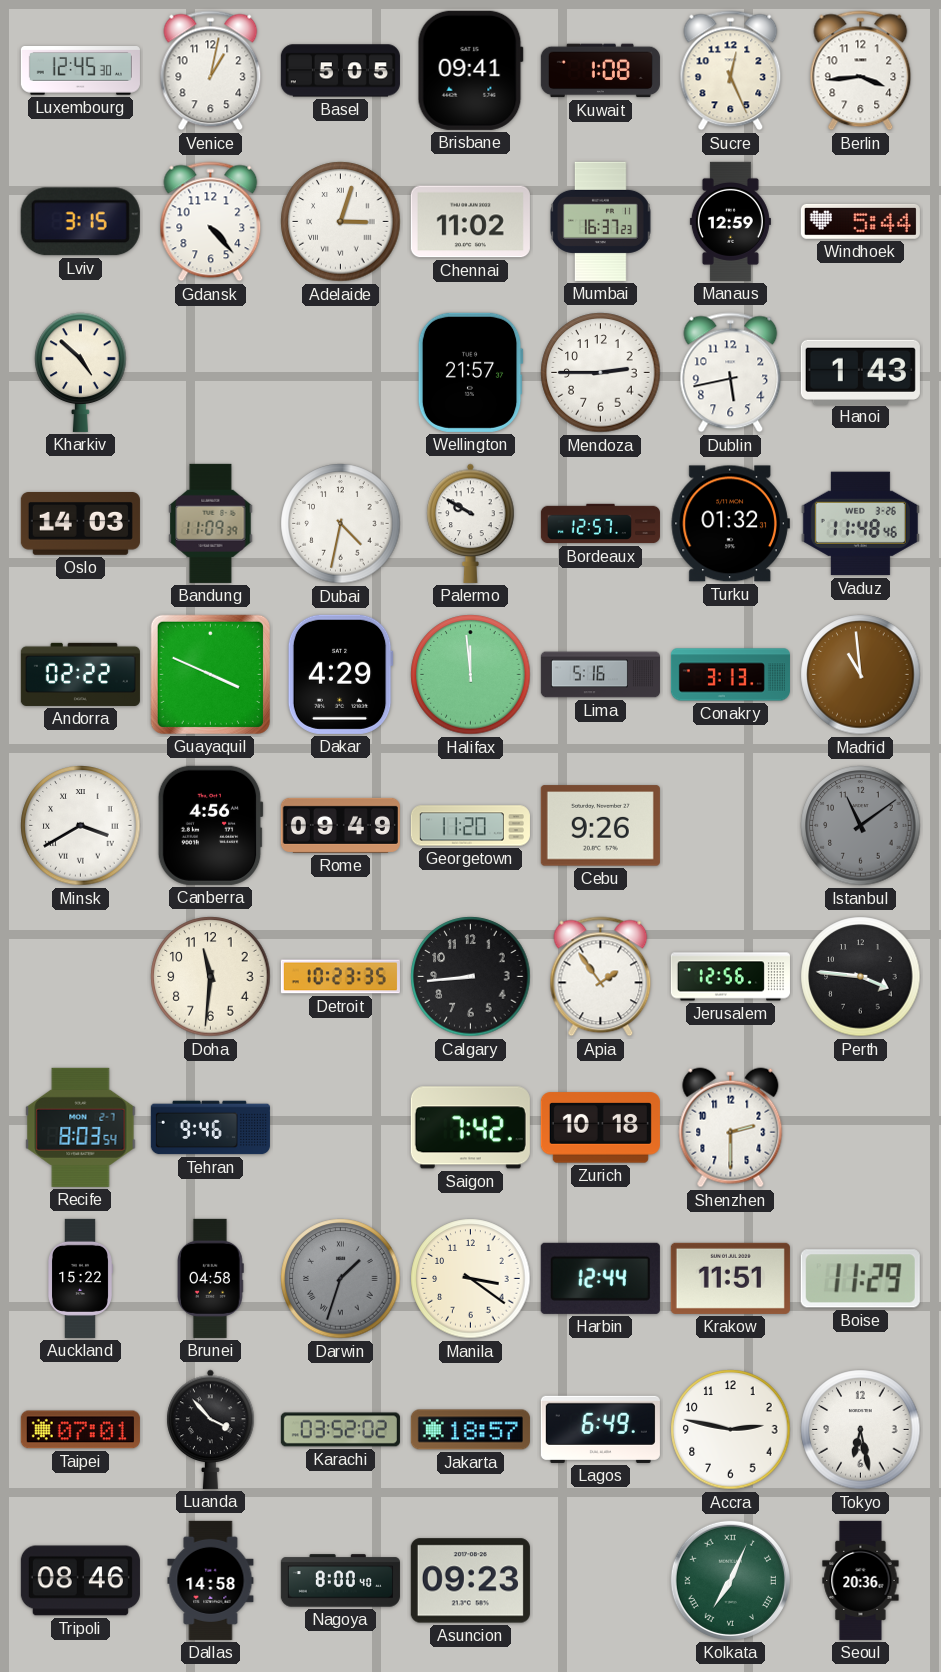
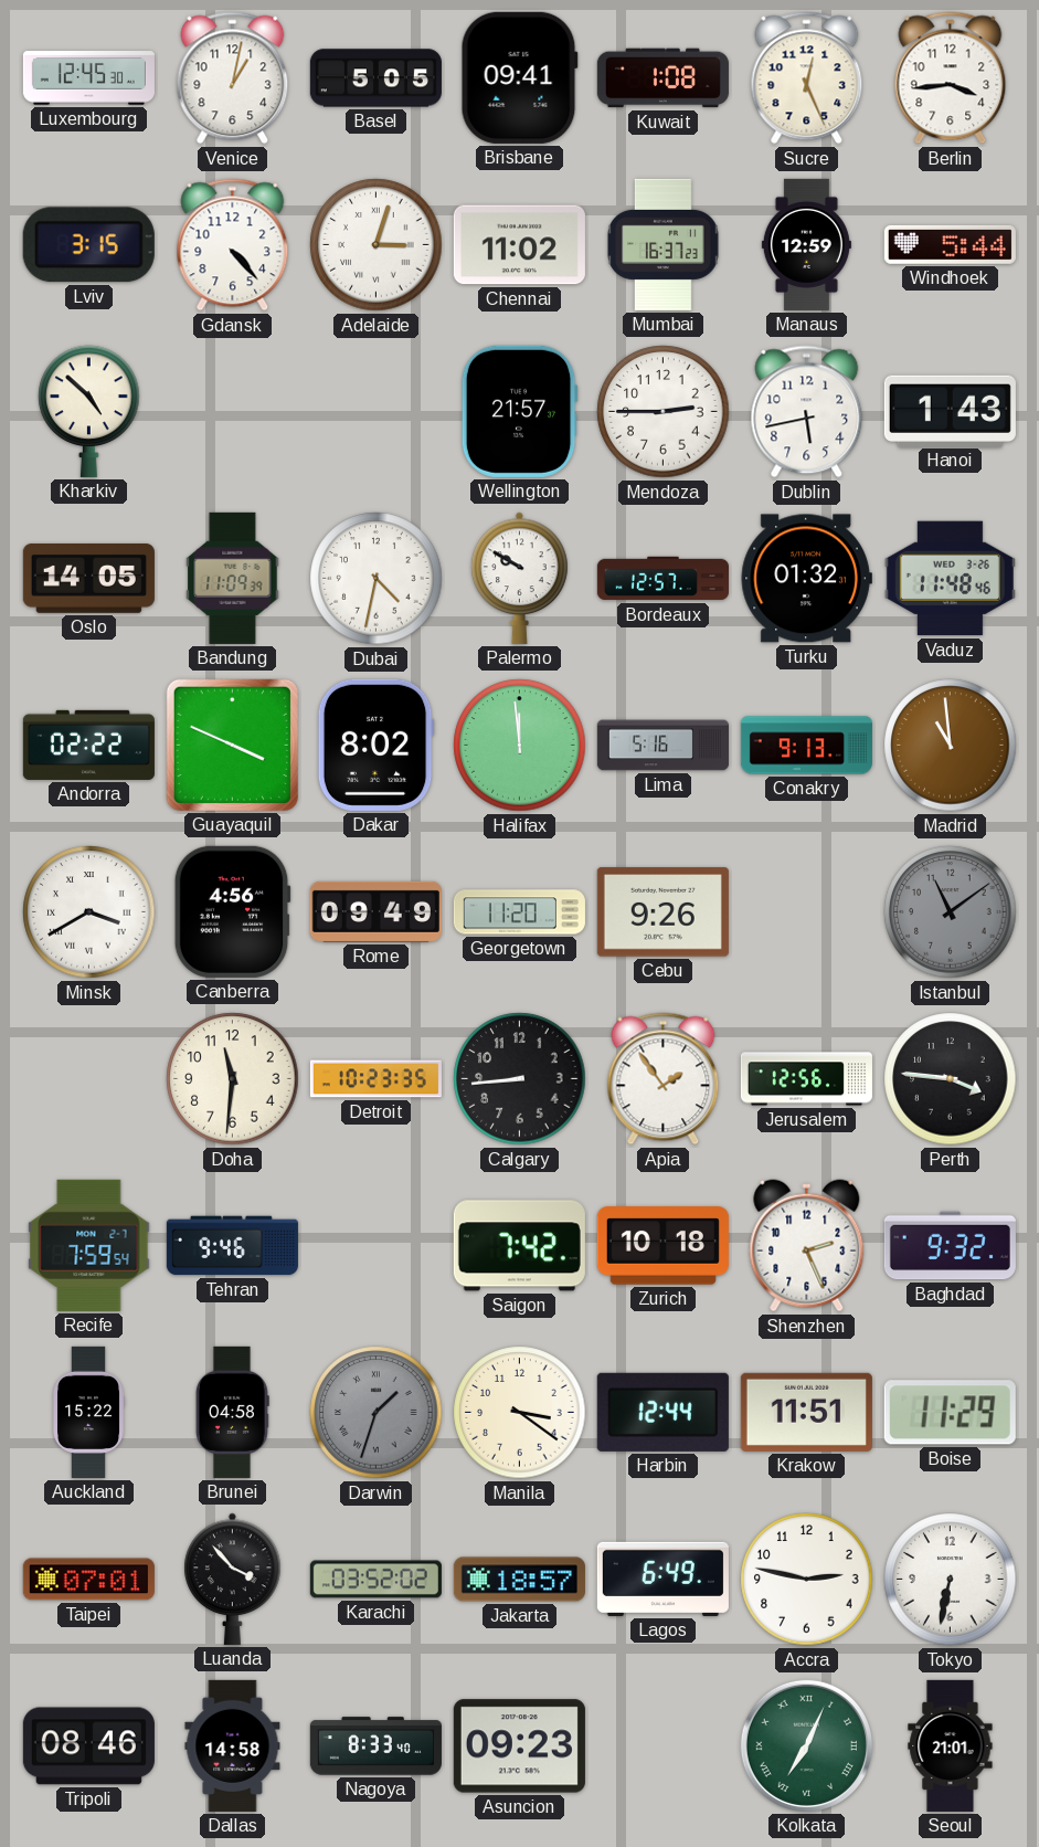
Oslo: 14:03 -> 14:05
Dakar: 4:29 -> 8:02
Conakry: 3:13 -> 9:13
Recife: 8:03 -> 7:59
Shenzhen: 2:30 -> 2:26
Baghdad: none -> 9:32
Tokyo: 6:28 -> 6:32
Nagoya: 8:00 -> 8:33
Seoul: 20:36 -> 21:01
